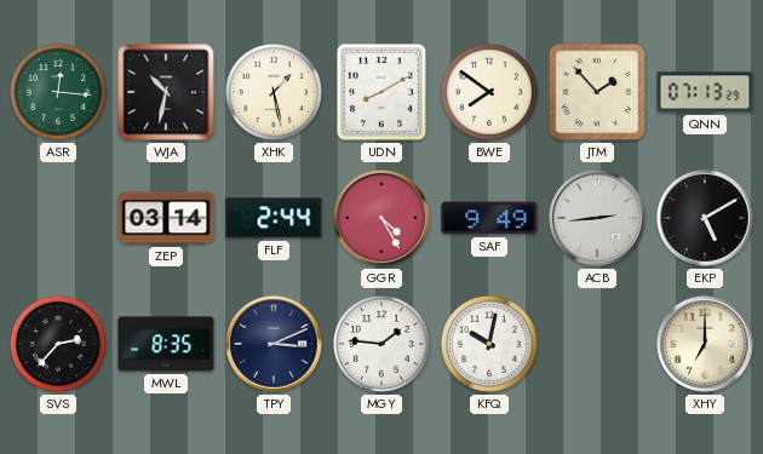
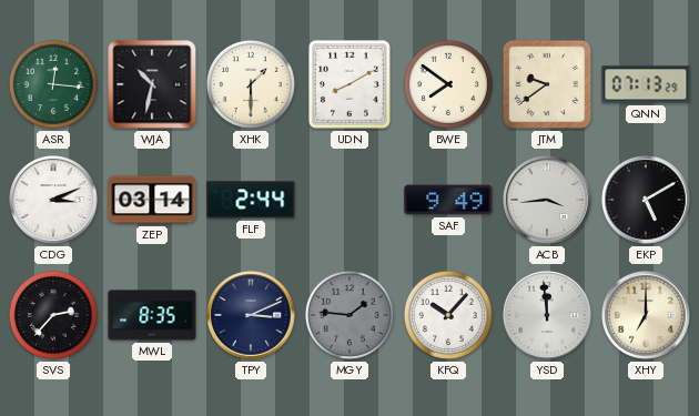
XHK: 1:28 -> 1:30
JTM: 1:53 -> 9:39
CDG: none -> 3:11
GGR: 4:25 -> none
ACB: 2:44 -> 3:44
MGY dial: white -> grey
KFQ: 10:02 -> 10:07
YSD: none -> 11:59
